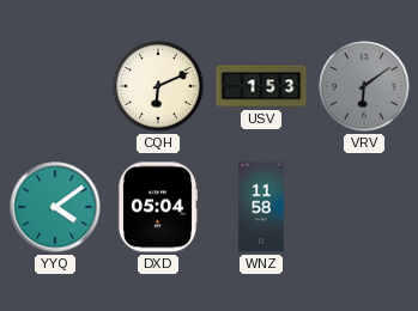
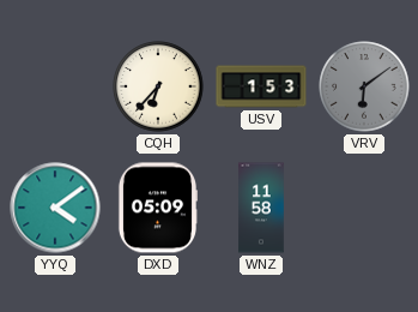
CQH: 6:11 -> 6:37
DXD: 05:04 -> 05:09
